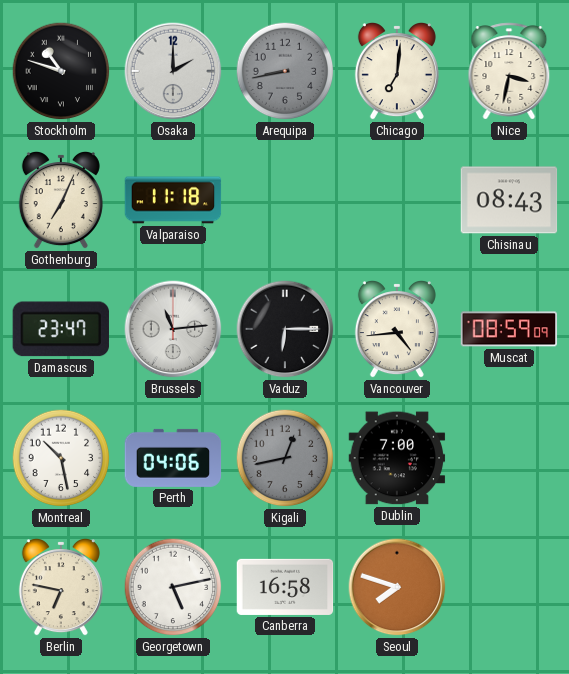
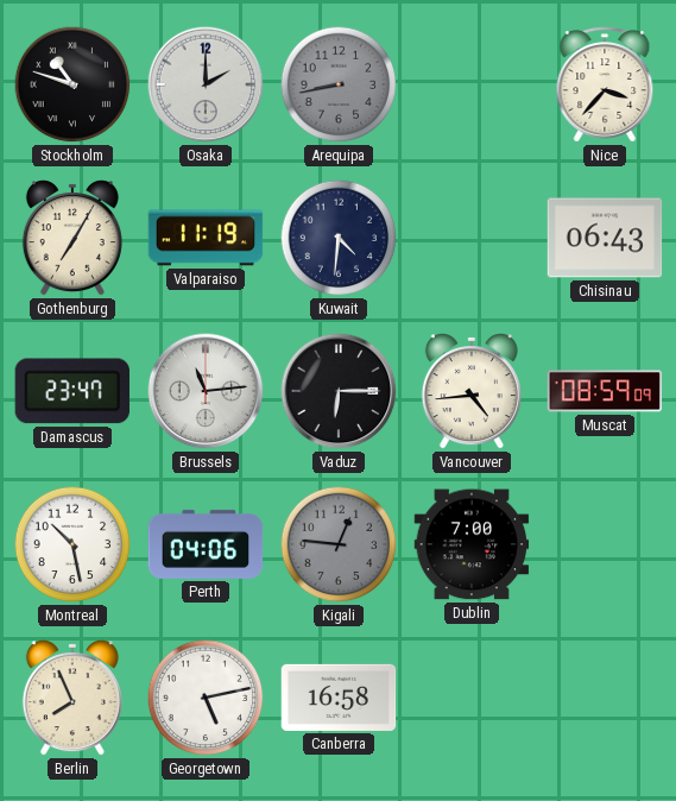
Chicago: 7:01 -> none
Nice: 3:32 -> 3:37
Gothenburg: 7:04 -> 7:05
Valparaiso: 11:18 -> 11:19
Kuwait: none -> 4:31
Chisinau: 08:43 -> 06:43
Kigali: 12:43 -> 12:46
Berlin: 6:47 -> 7:56
Seoul: 7:48 -> none
